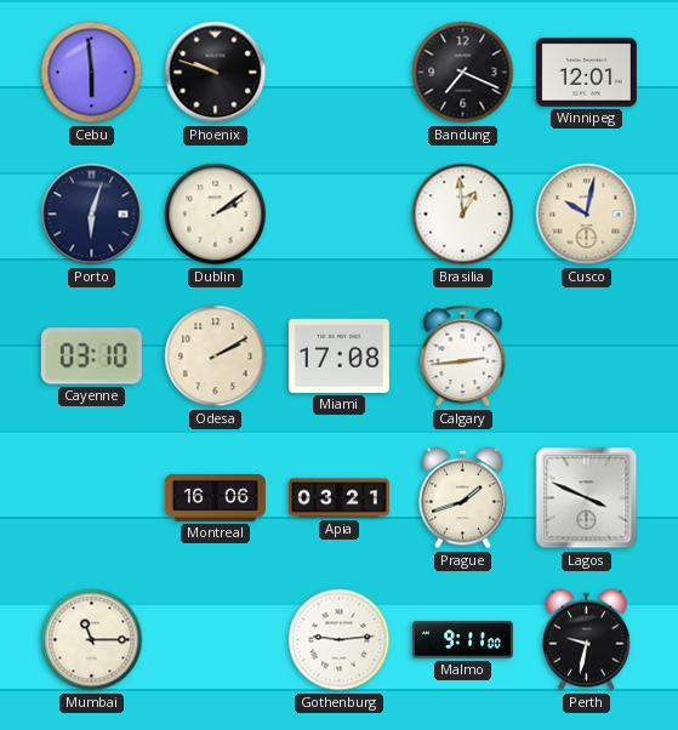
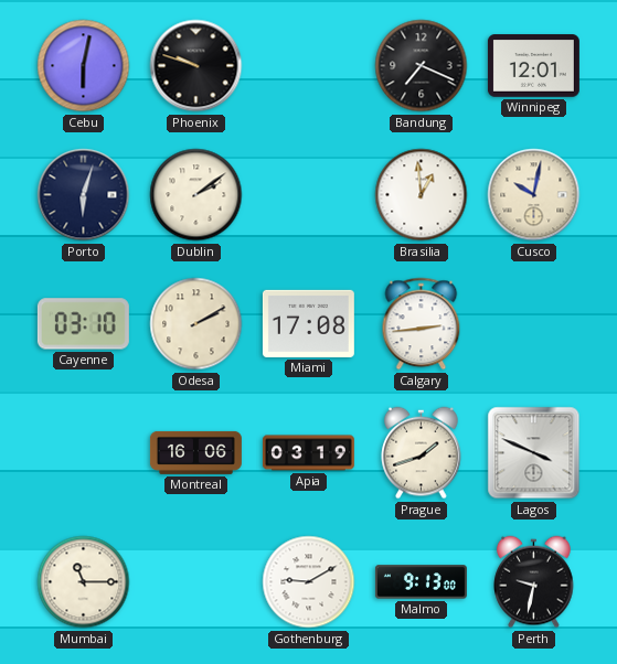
Cebu: 5:59 -> 6:02
Apia: 03:21 -> 03:19
Gothenburg: 9:14 -> 9:10
Malmo: 9:11 -> 9:13
